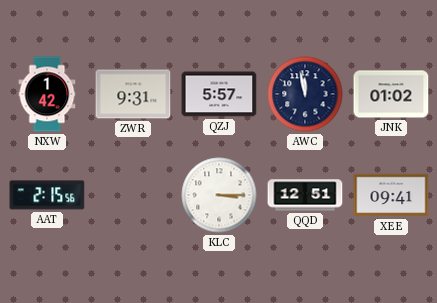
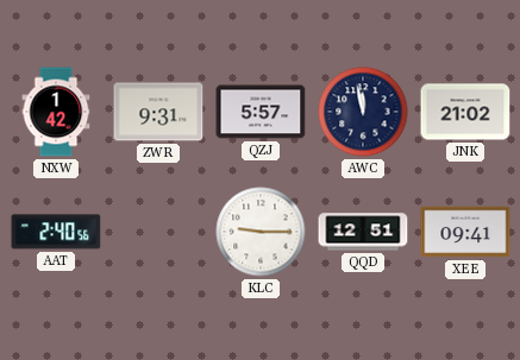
JNK: 01:02 -> 21:02
AAT: 2:15 -> 2:40
KLC: 3:15 -> 9:15
